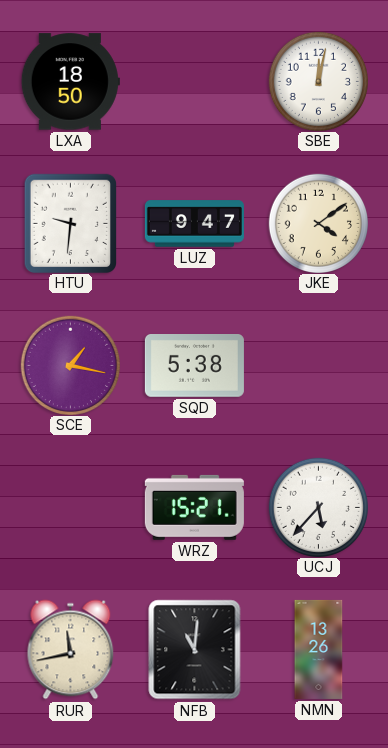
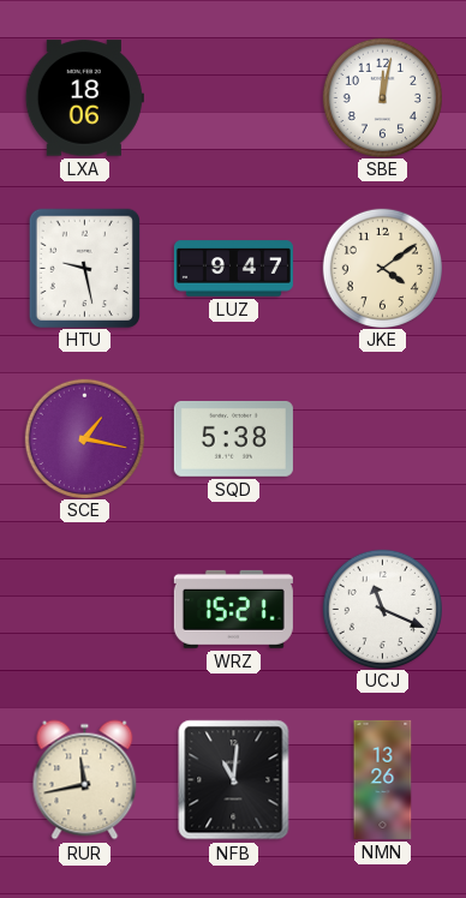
LXA: 18:50 -> 18:06
HTU: 9:31 -> 9:28
UCJ: 5:37 -> 11:19
